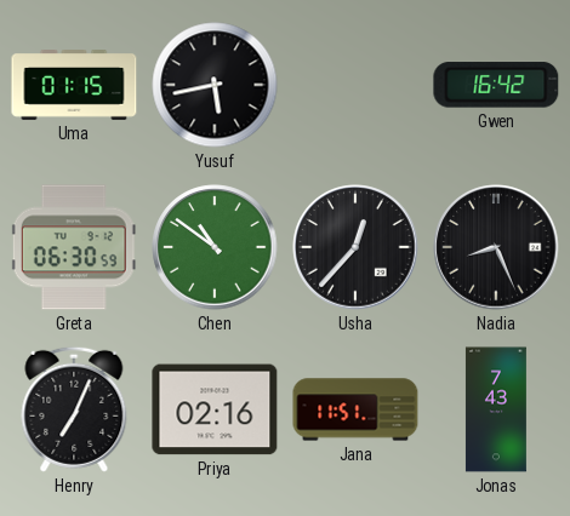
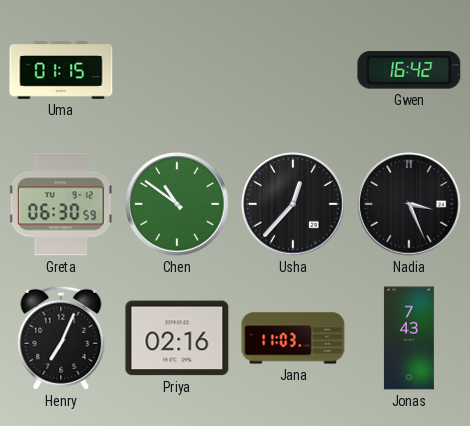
Yusuf: 5:43 -> none
Nadia: 8:26 -> 3:26
Jana: 11:51 -> 11:03
